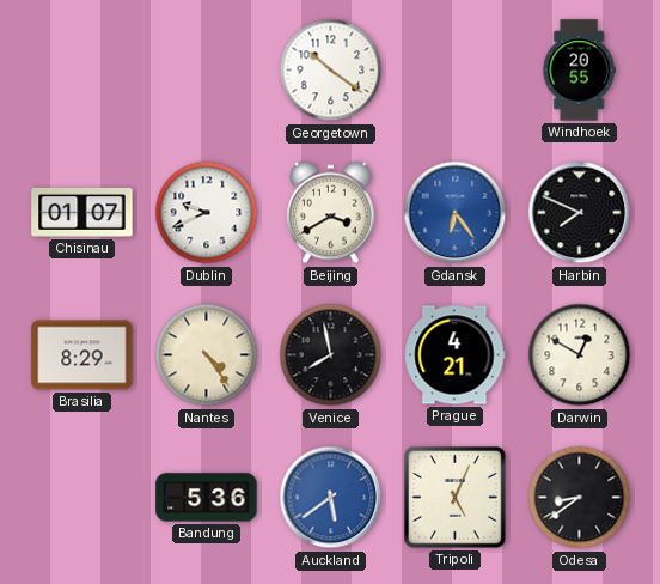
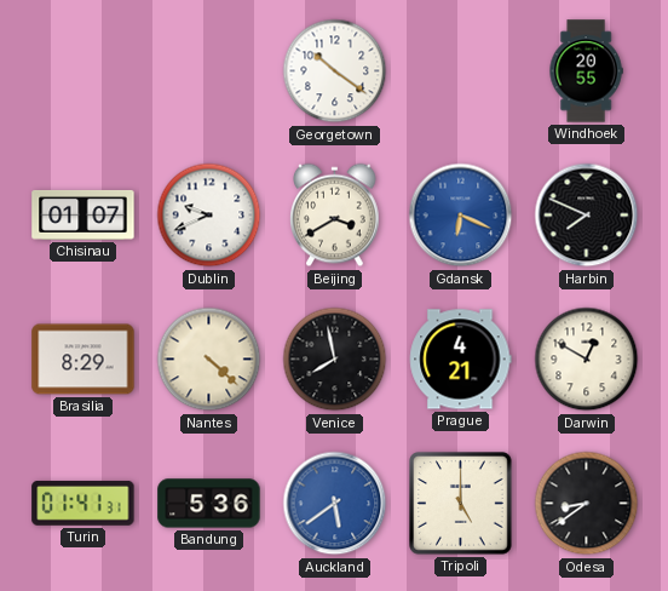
Gdansk: 6:24 -> 6:19
Nantes: 4:24 -> 4:22
Turin: none -> 01:41
Tripoli: 5:04 -> 5:00
